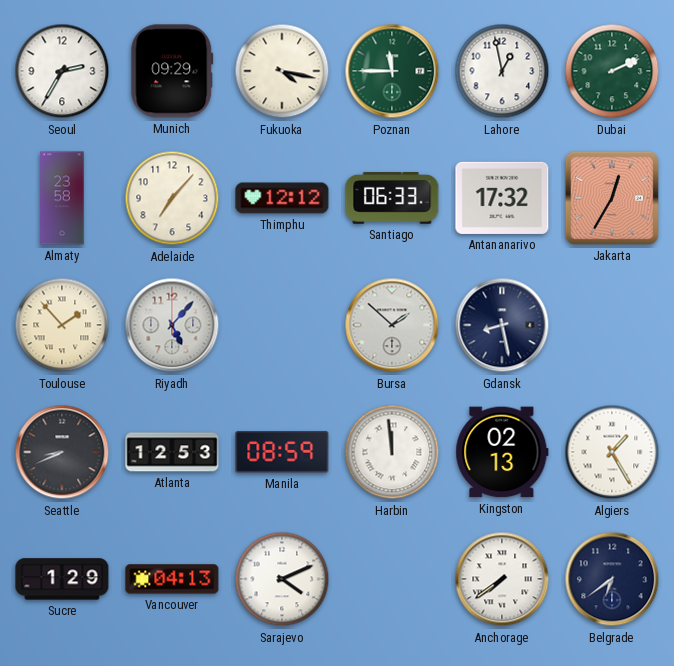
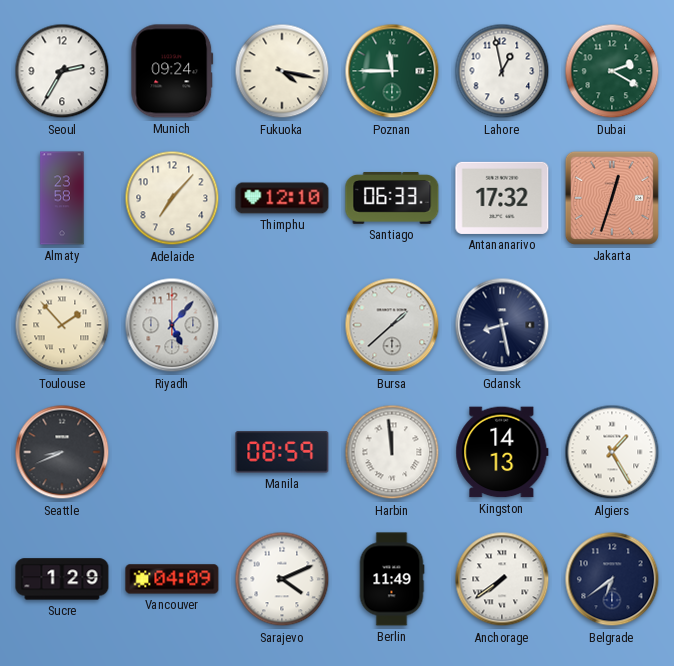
Munich: 09:29 -> 09:24
Dubai: 2:11 -> 2:20
Thimphu: 12:12 -> 12:10
Jakarta: 12:35 -> 12:33
Bursa: 1:52 -> 1:38
Atlanta: 12:53 -> none
Kingston: 02:13 -> 14:13
Vancouver: 04:13 -> 04:09
Berlin: none -> 11:49
